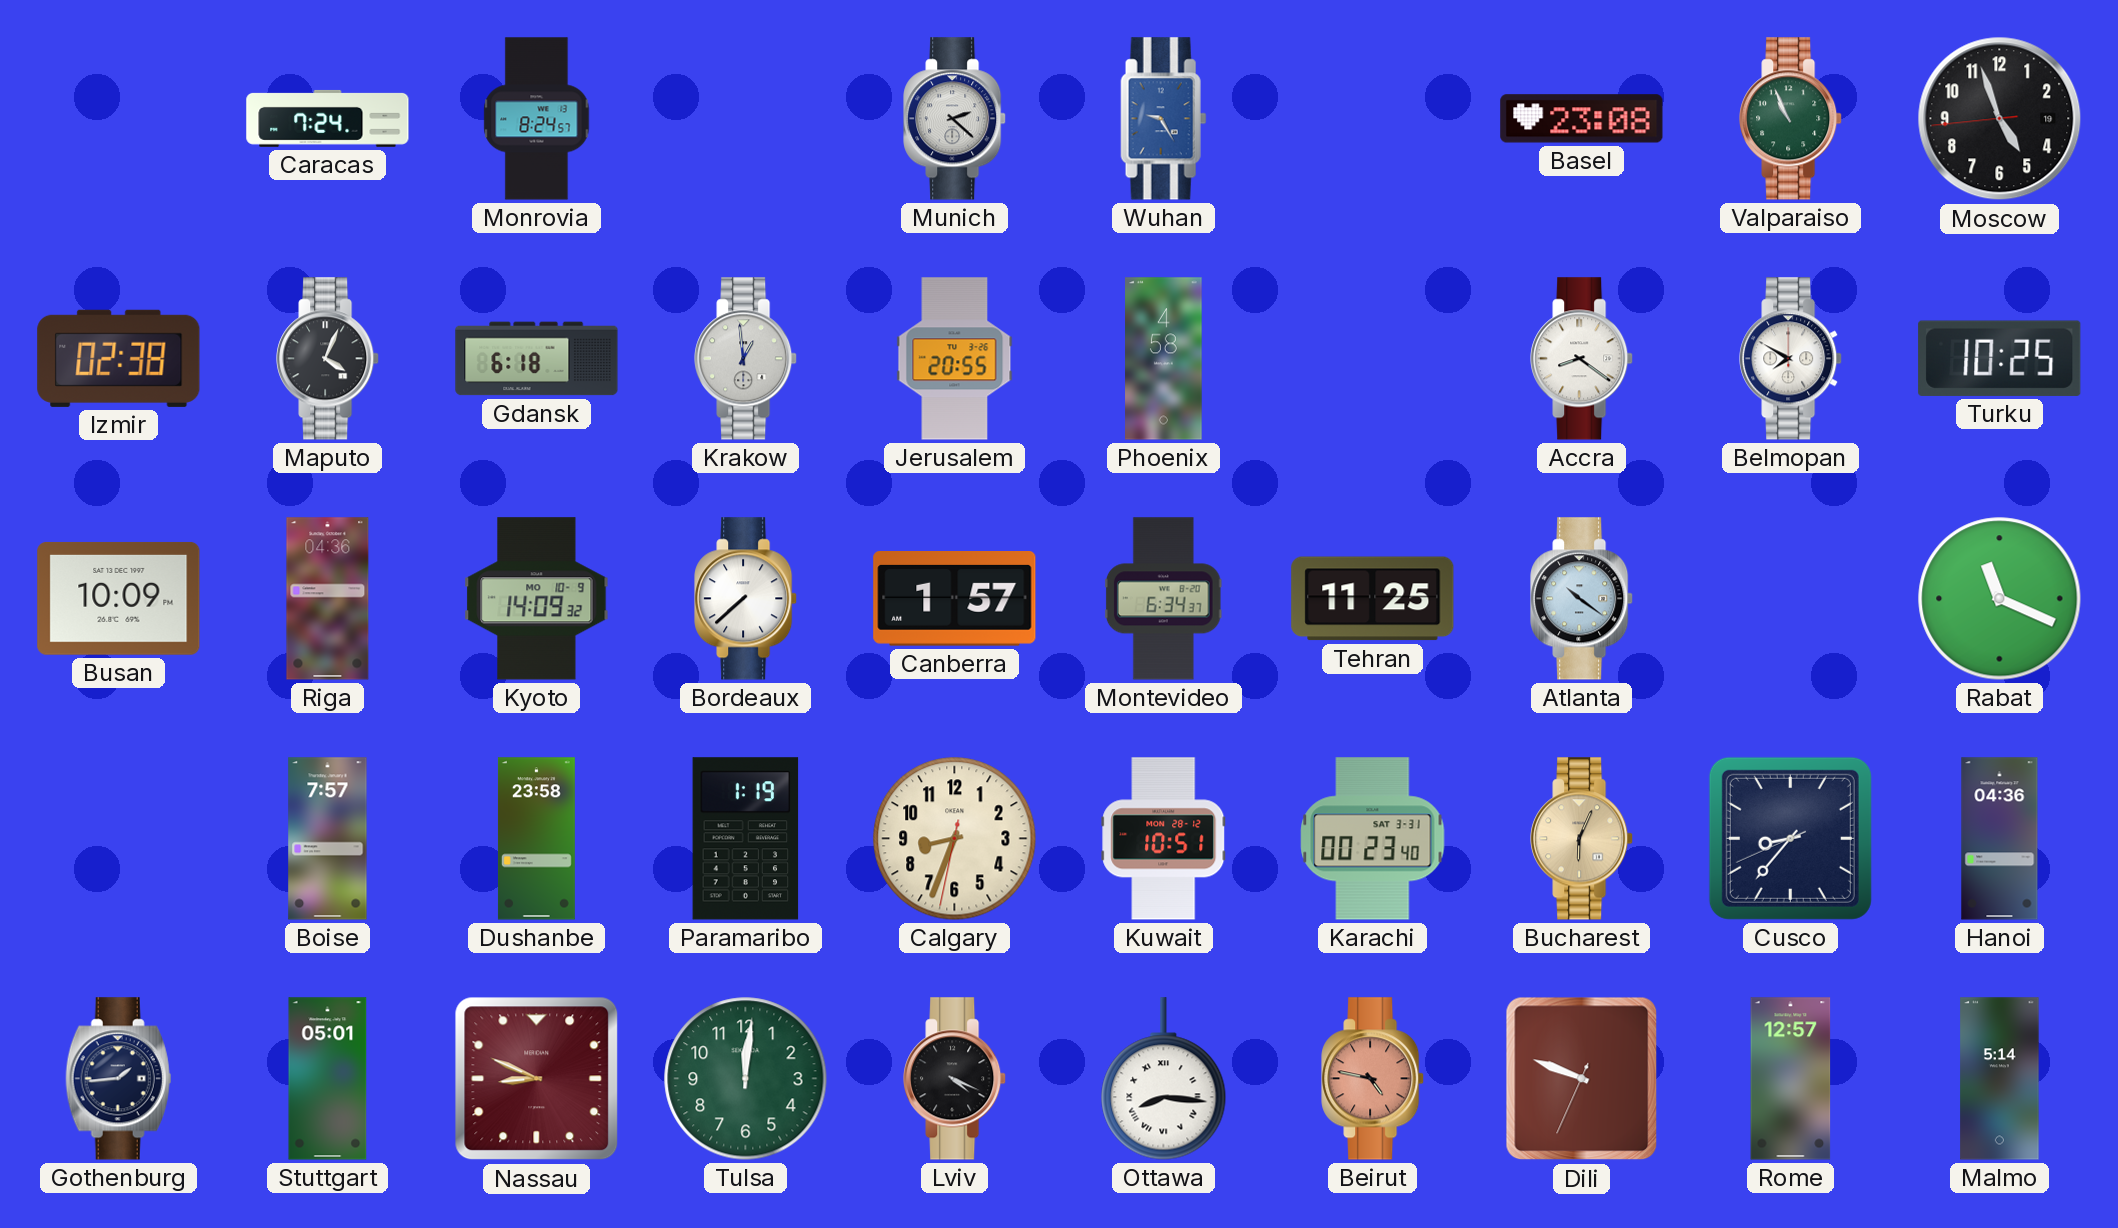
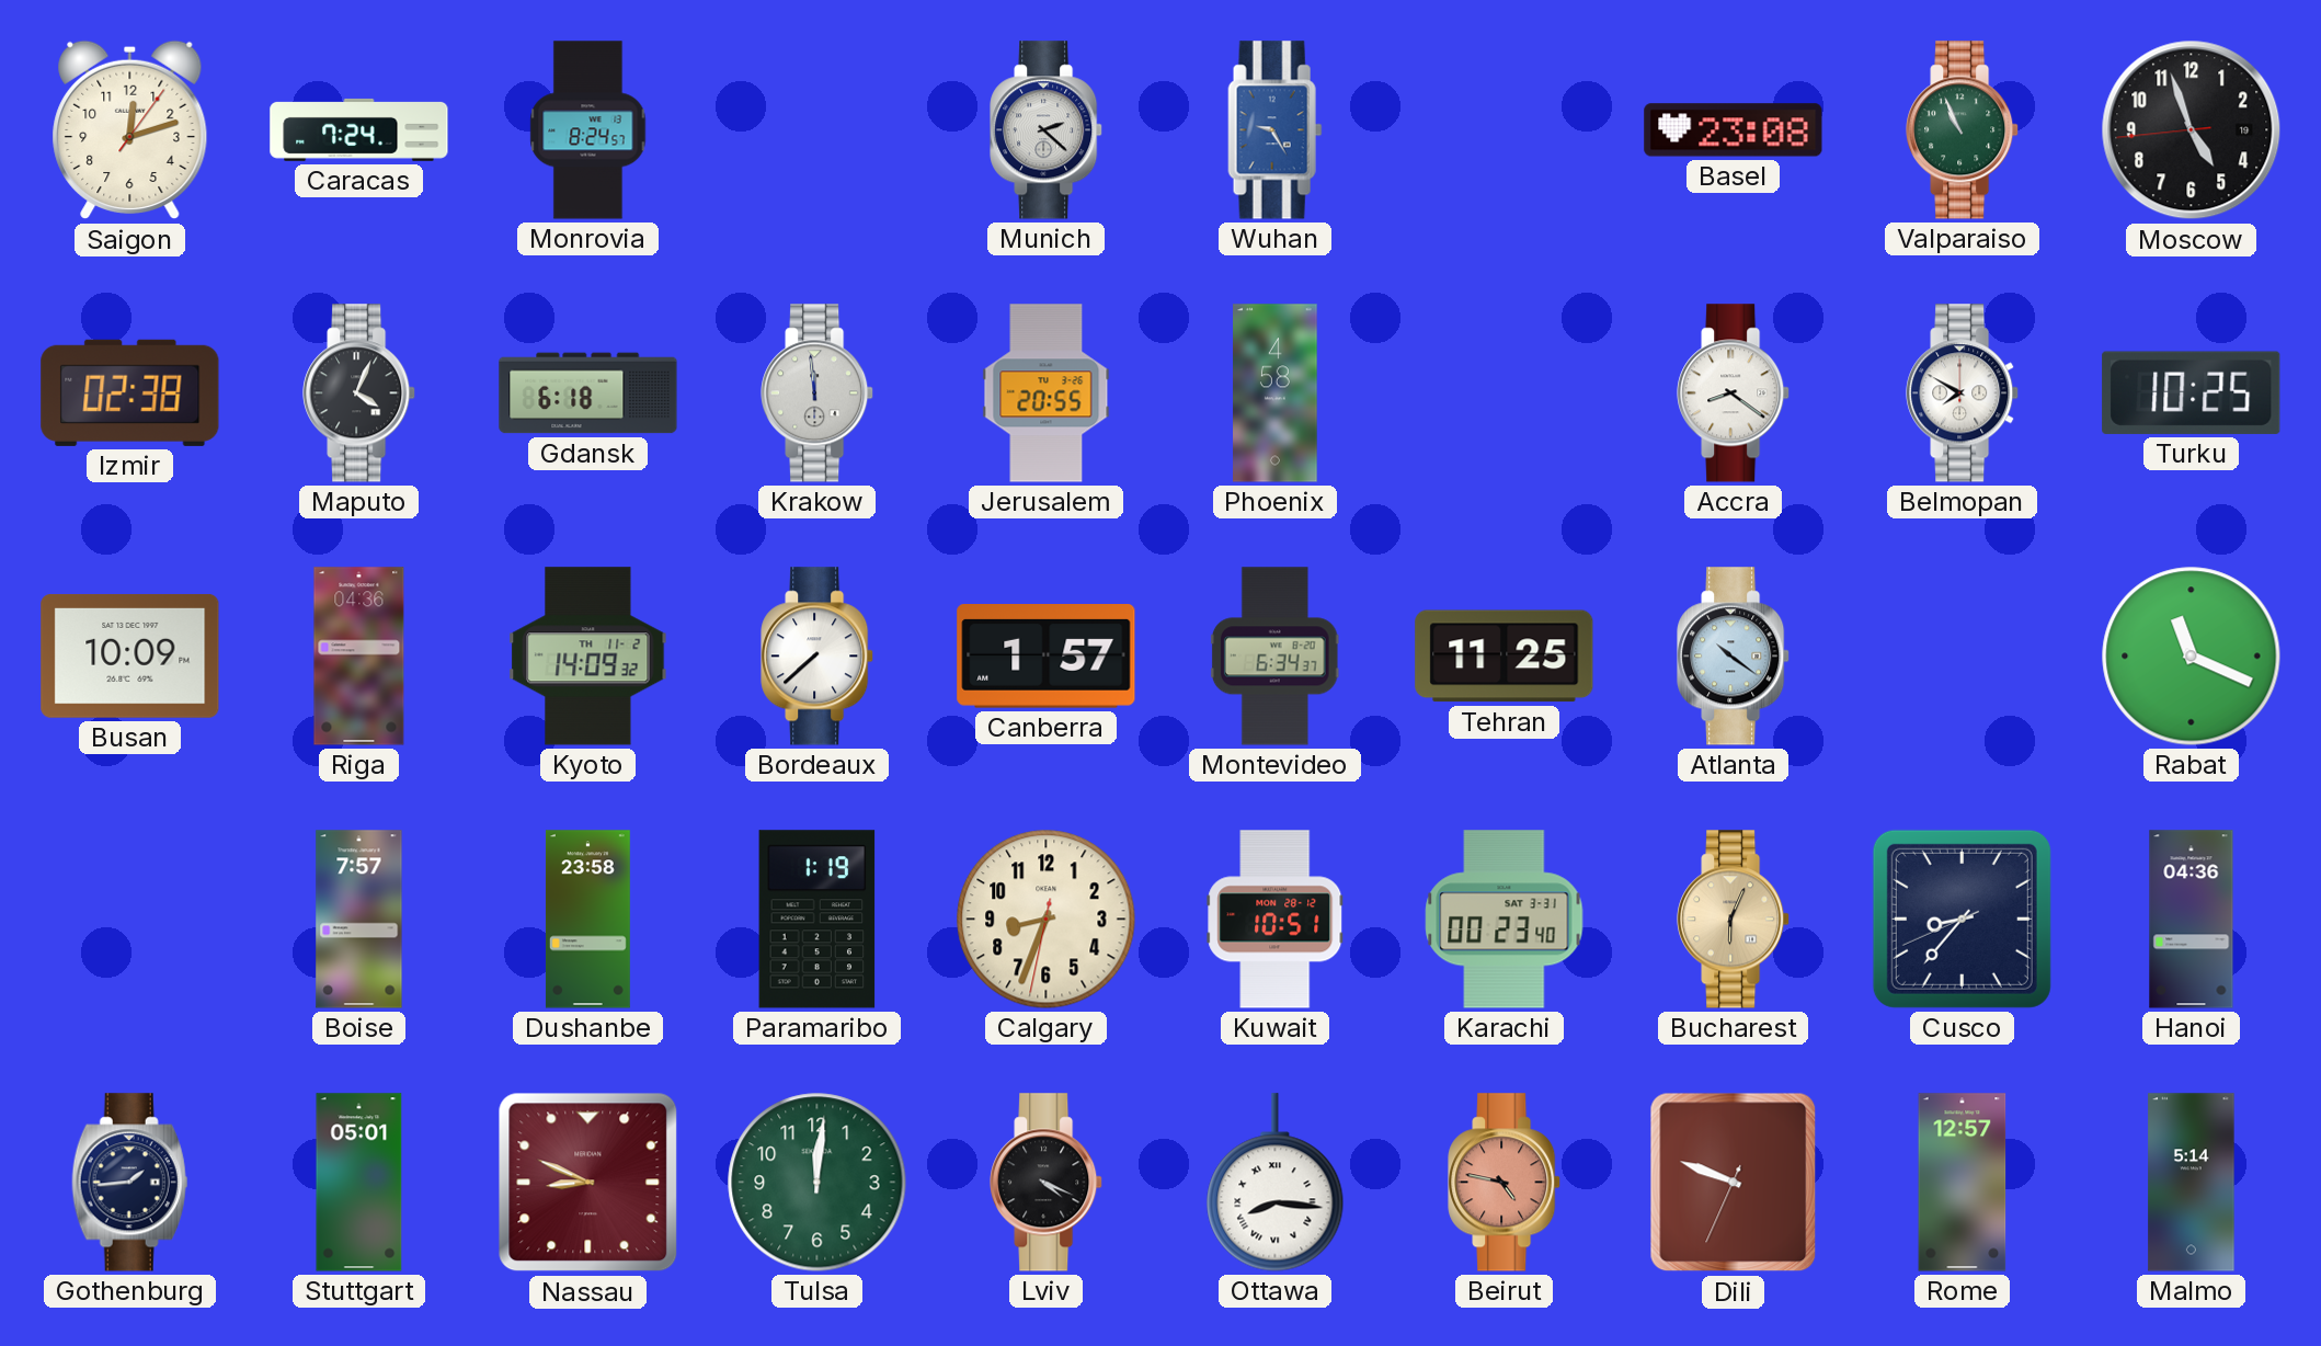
Saigon: none -> 12:12
Krakow: 12:59 -> 11:59
Kyoto date: MO 10-9 -> TH 11-2
